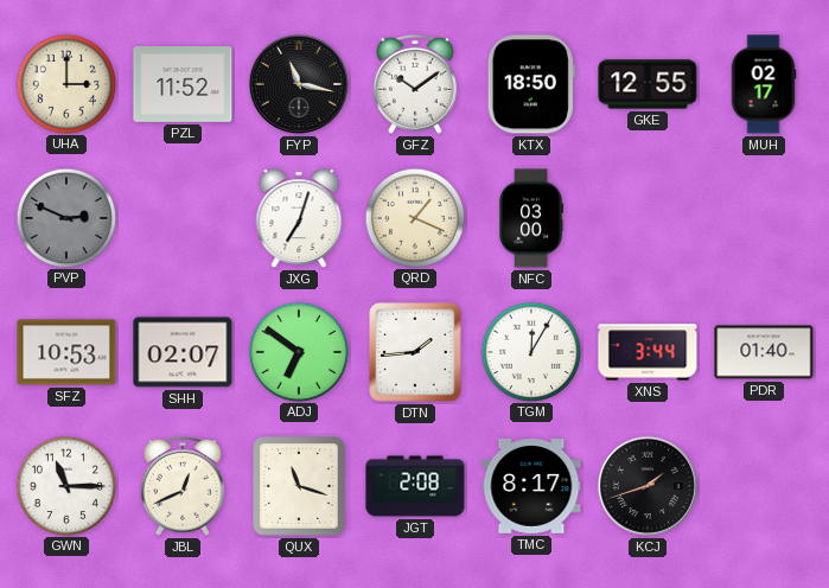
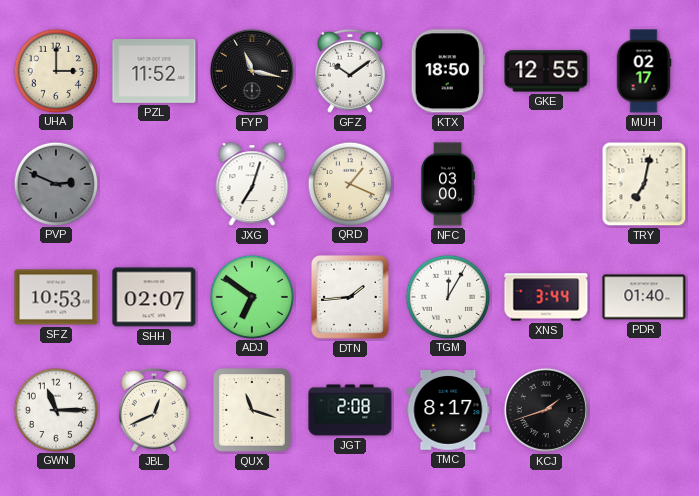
TRY: none -> 7:02
